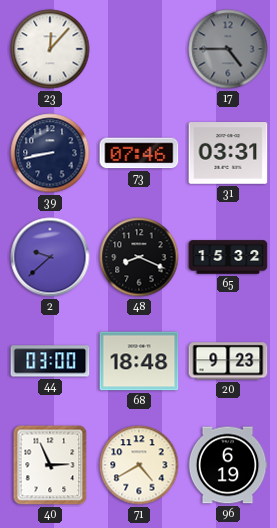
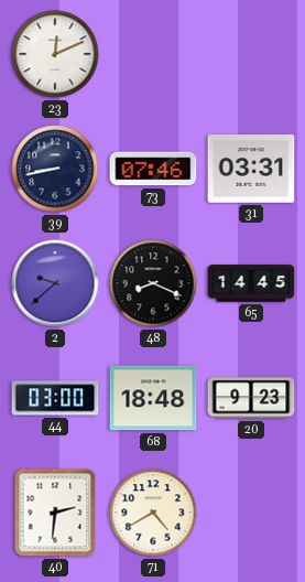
23: 12:07 -> 12:11
17: 4:45 -> none
65: 15:32 -> 14:45
40: 2:56 -> 2:31
96: 6:19 -> none
